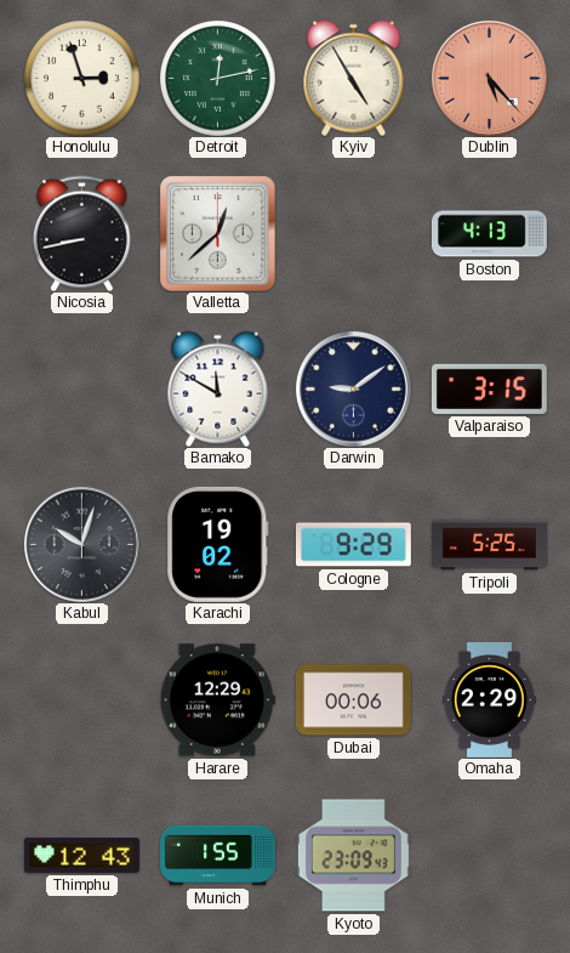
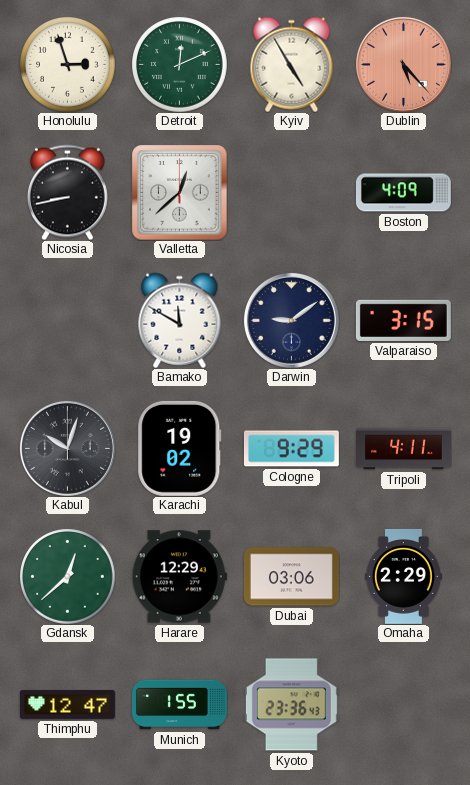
Detroit: 12:13 -> 12:11
Boston: 4:13 -> 4:09
Tripoli: 5:25 -> 4:11
Gdansk: none -> 12:38
Dubai: 00:06 -> 03:06
Thimphu: 12:43 -> 12:47
Kyoto: 23:09 -> 23:36
